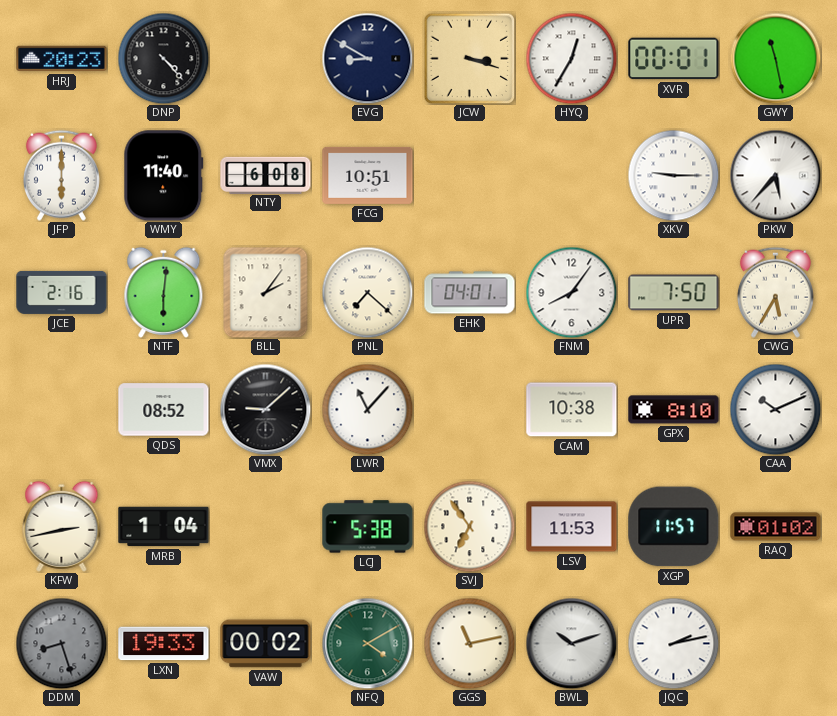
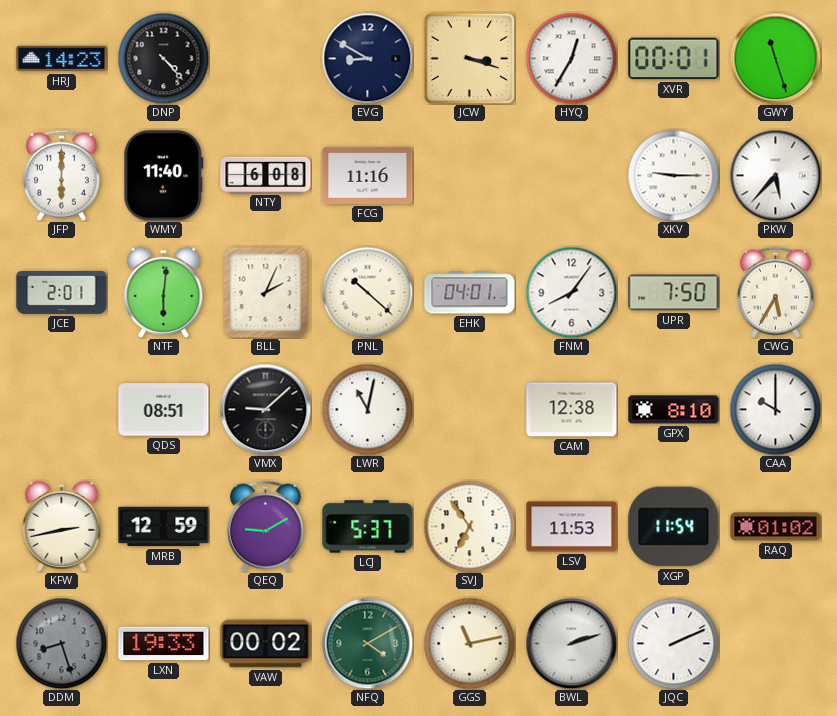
HRJ: 20:23 -> 14:23
GWY: 11:28 -> 11:27
FCG: 10:51 -> 11:16
JCE: 2:16 -> 2:01
BLL: 2:06 -> 2:04
PNL: 7:22 -> 10:22
QDS: 08:52 -> 08:51
LWR: 11:07 -> 11:02
CAM: 10:38 -> 12:38
CAA: 10:11 -> 10:00
MRB: 1:04 -> 12:59
QEQ: none -> 9:10
LCJ: 5:38 -> 5:37
XGP: 11:57 -> 11:54
BWL: 10:12 -> 2:12
JQC: 2:13 -> 2:11
